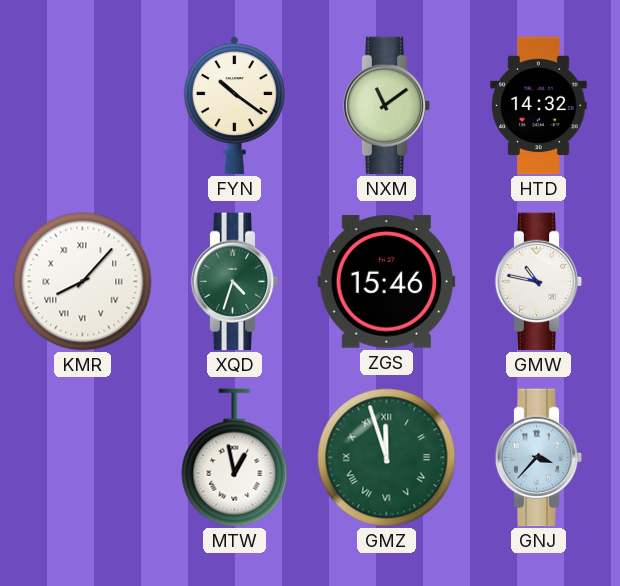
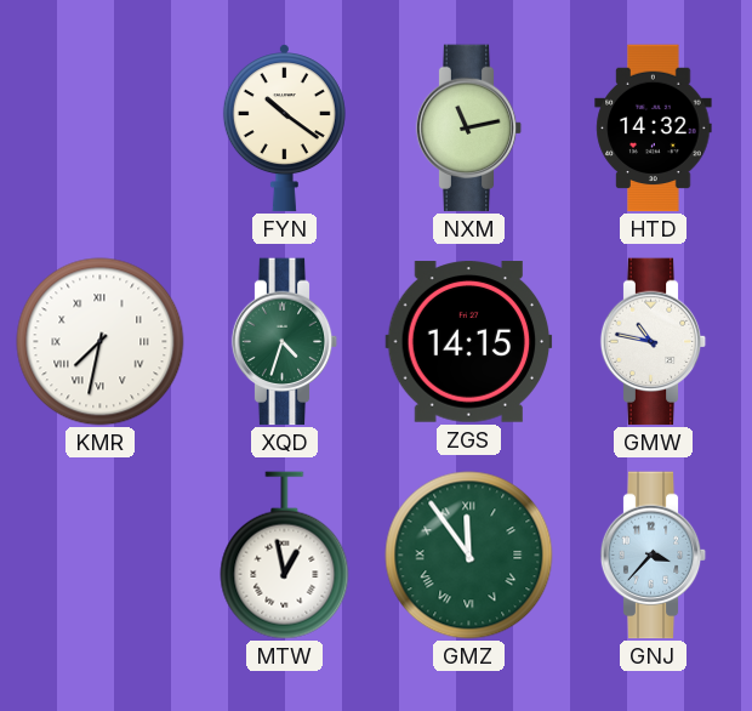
NXM: 11:09 -> 11:13
KMR: 8:07 -> 7:32
ZGS: 15:46 -> 14:15
GMZ: 11:57 -> 11:54
